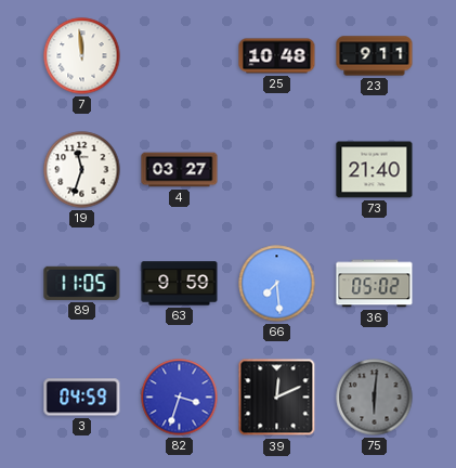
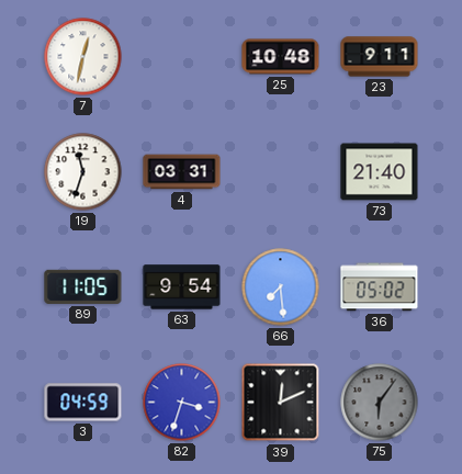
7: 11:59 -> 12:32
4: 03:27 -> 03:31
63: 9:59 -> 9:54
75: 6:01 -> 6:06
